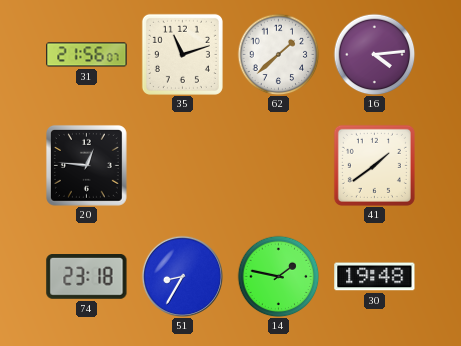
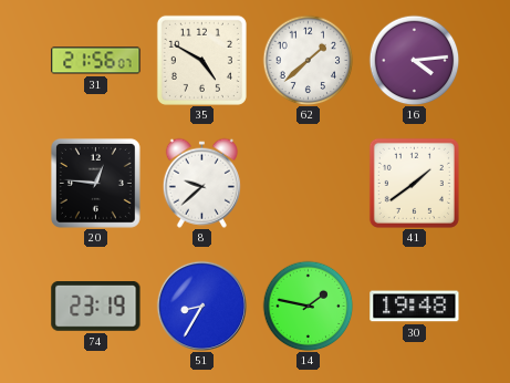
35: 11:12 -> 4:50
8: none -> 9:38
74: 23:18 -> 23:19
